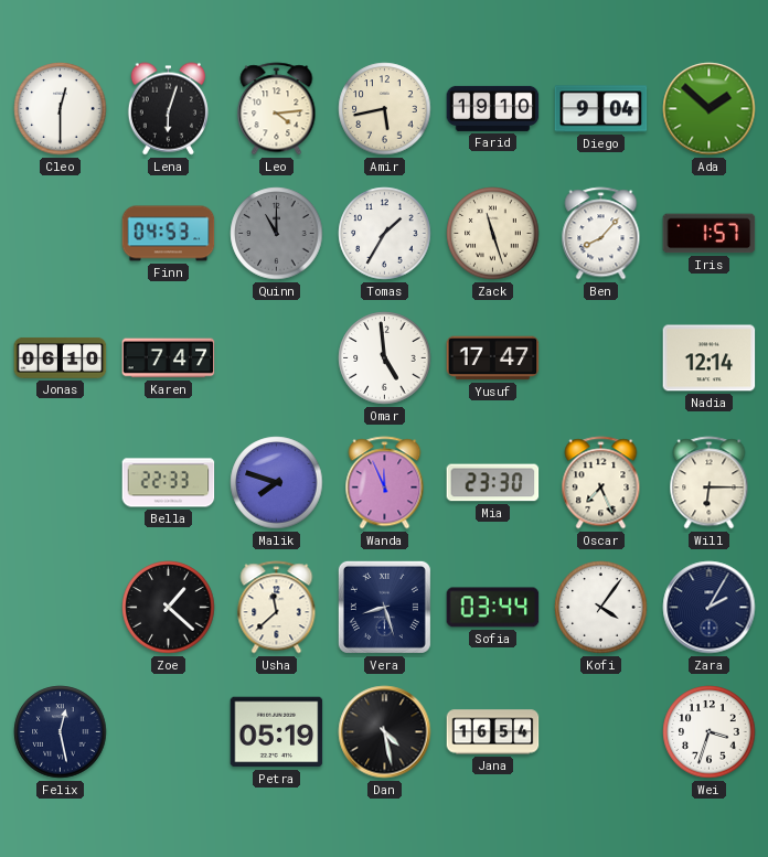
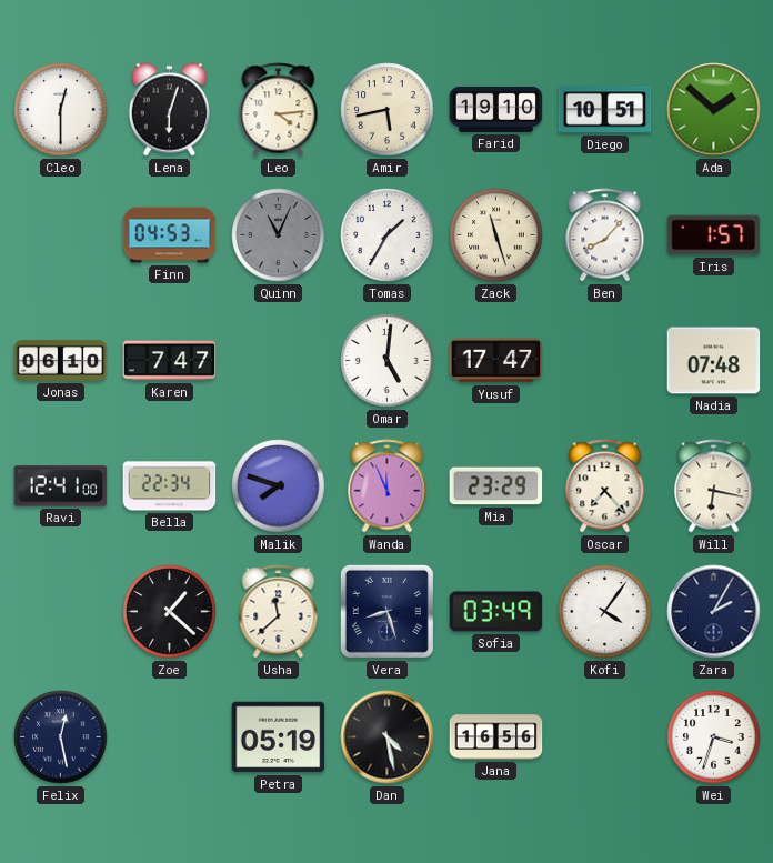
Diego: 9:04 -> 10:51
Quinn: 11:00 -> 11:04
Omar: 4:59 -> 5:01
Nadia: 12:14 -> 07:48
Ravi: none -> 12:41
Bella: 22:33 -> 22:34
Mia: 23:30 -> 23:29
Oscar: 7:26 -> 7:23
Will: 6:15 -> 6:17
Sofia: 03:44 -> 03:49
Jana: 16:54 -> 16:56
